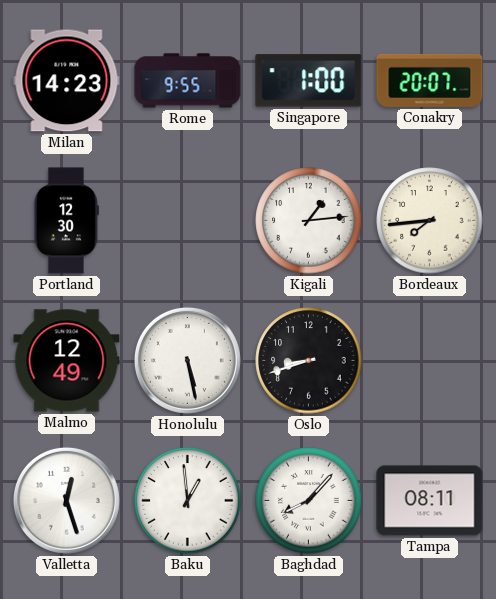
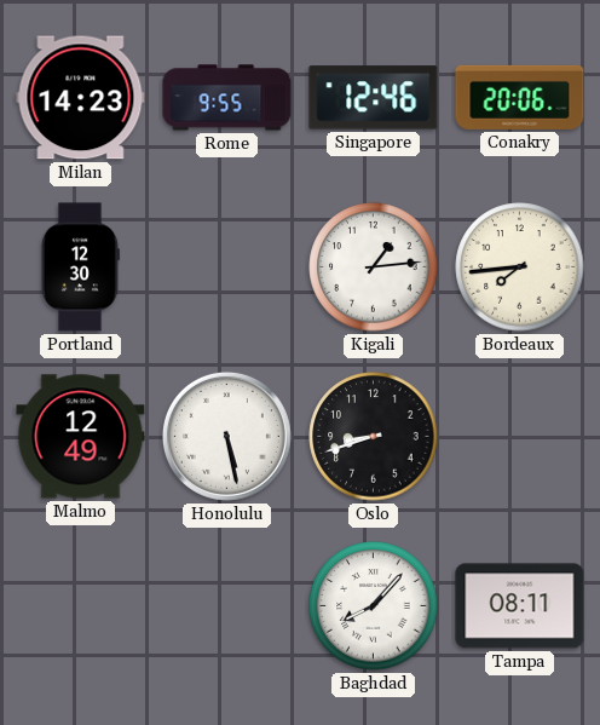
Singapore: 1:00 -> 12:46
Conakry: 20:07 -> 20:06
Valletta: 12:27 -> none
Baku: 12:59 -> none
